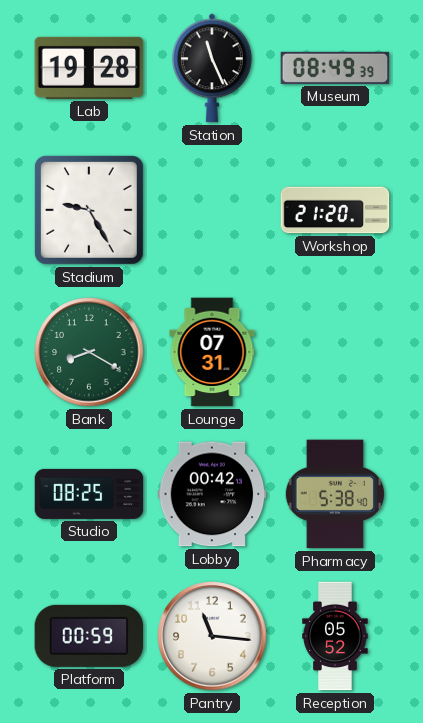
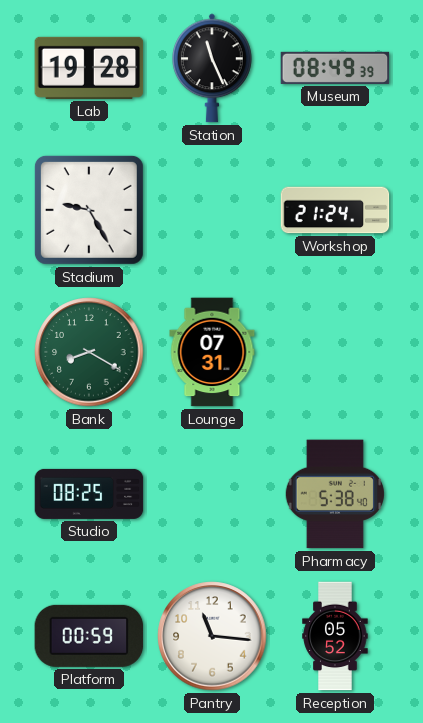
Workshop: 21:20 -> 21:24
Lobby: 00:42 -> none
